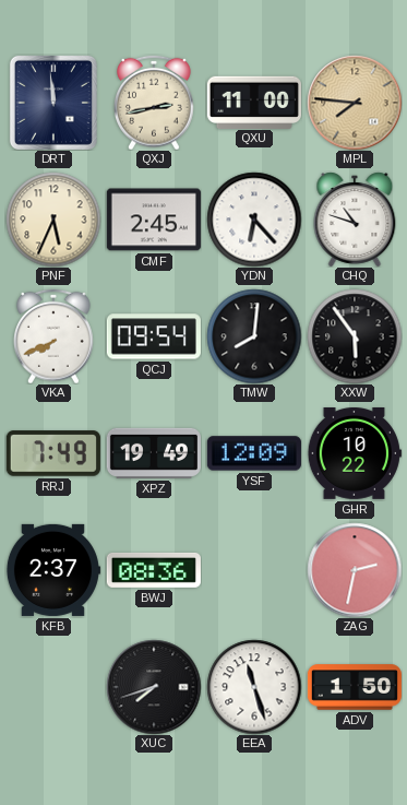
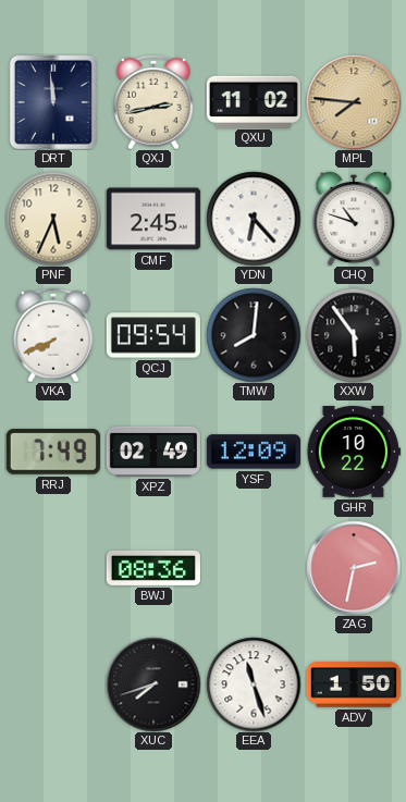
QXU: 11:00 -> 11:02
XPZ: 19:49 -> 02:49
KFB: 2:37 -> none
